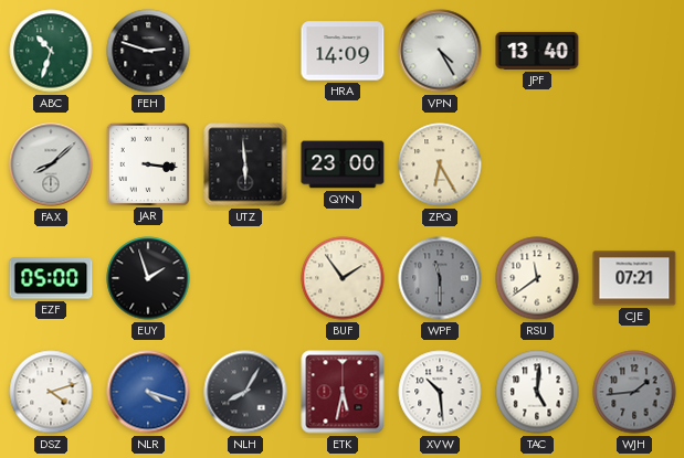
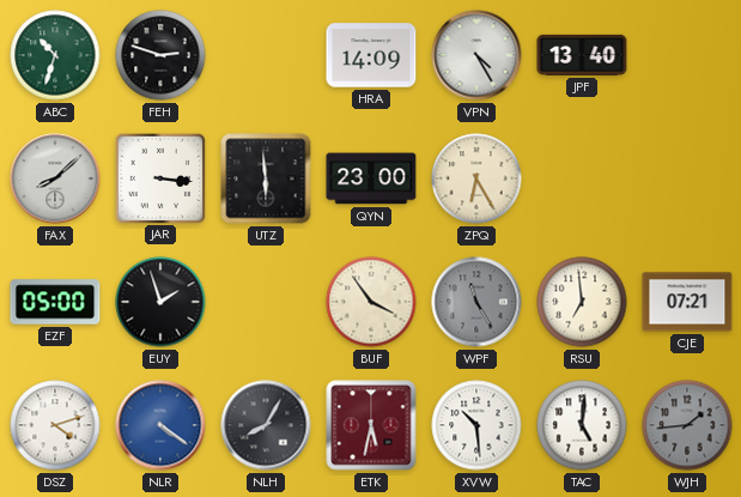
BUF: 1:54 -> 3:54
WPF: 11:30 -> 11:25
RSU: 11:39 -> 6:59
NLR: 4:18 -> 4:21
